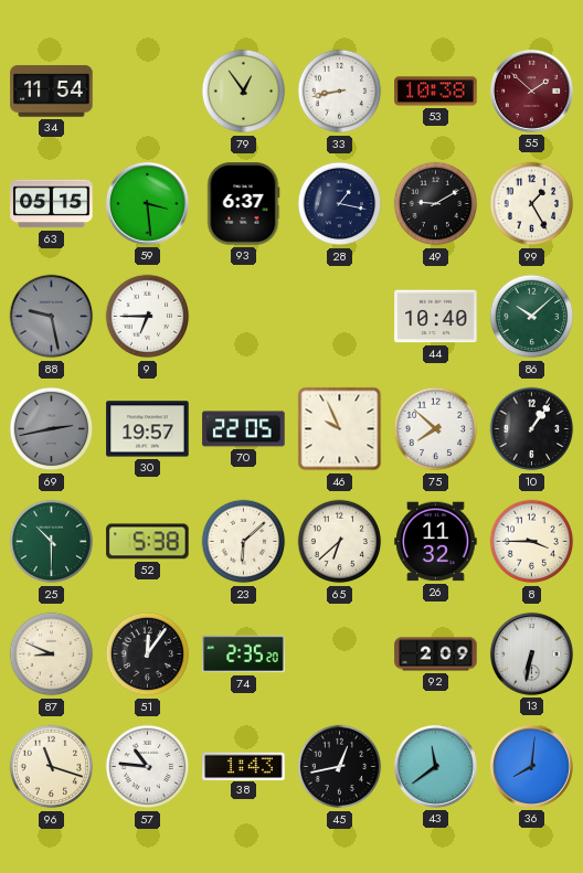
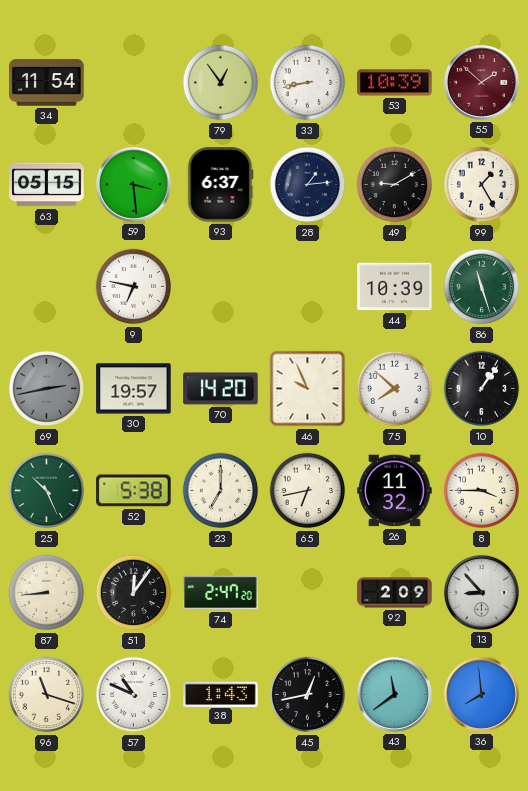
53: 10:38 -> 10:39
28: 1:17 -> 1:14
88: 9:28 -> none
9: 6:45 -> 6:47
44: 10:40 -> 10:39
86: 10:08 -> 11:27
70: 22:05 -> 14:20
25: 10:30 -> 10:26
23: 6:08 -> 7:00
65: 6:38 -> 6:43
87: 8:49 -> 8:44
74: 2:35 -> 2:47
13: 6:32 -> 8:53
57: 10:46 -> 10:49
36: 8:01 -> 7:59
